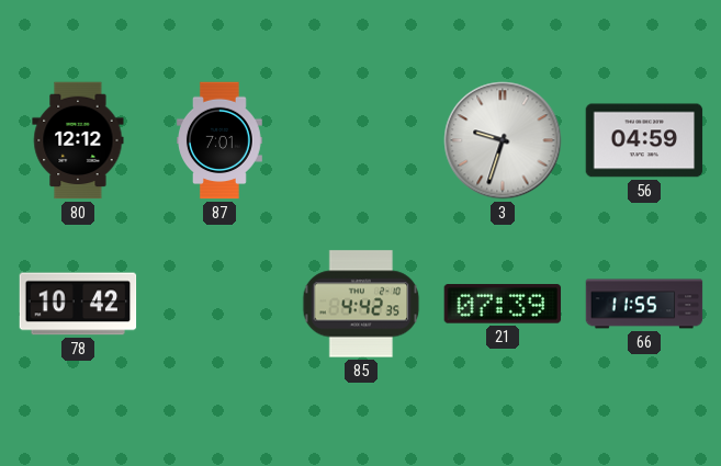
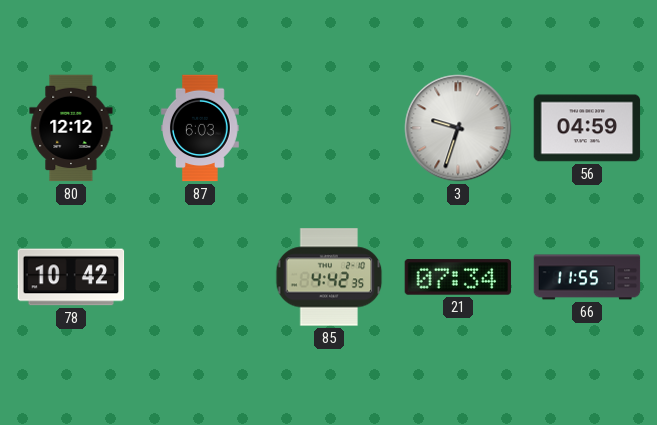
87: 7:01 -> 6:03
21: 07:39 -> 07:34
